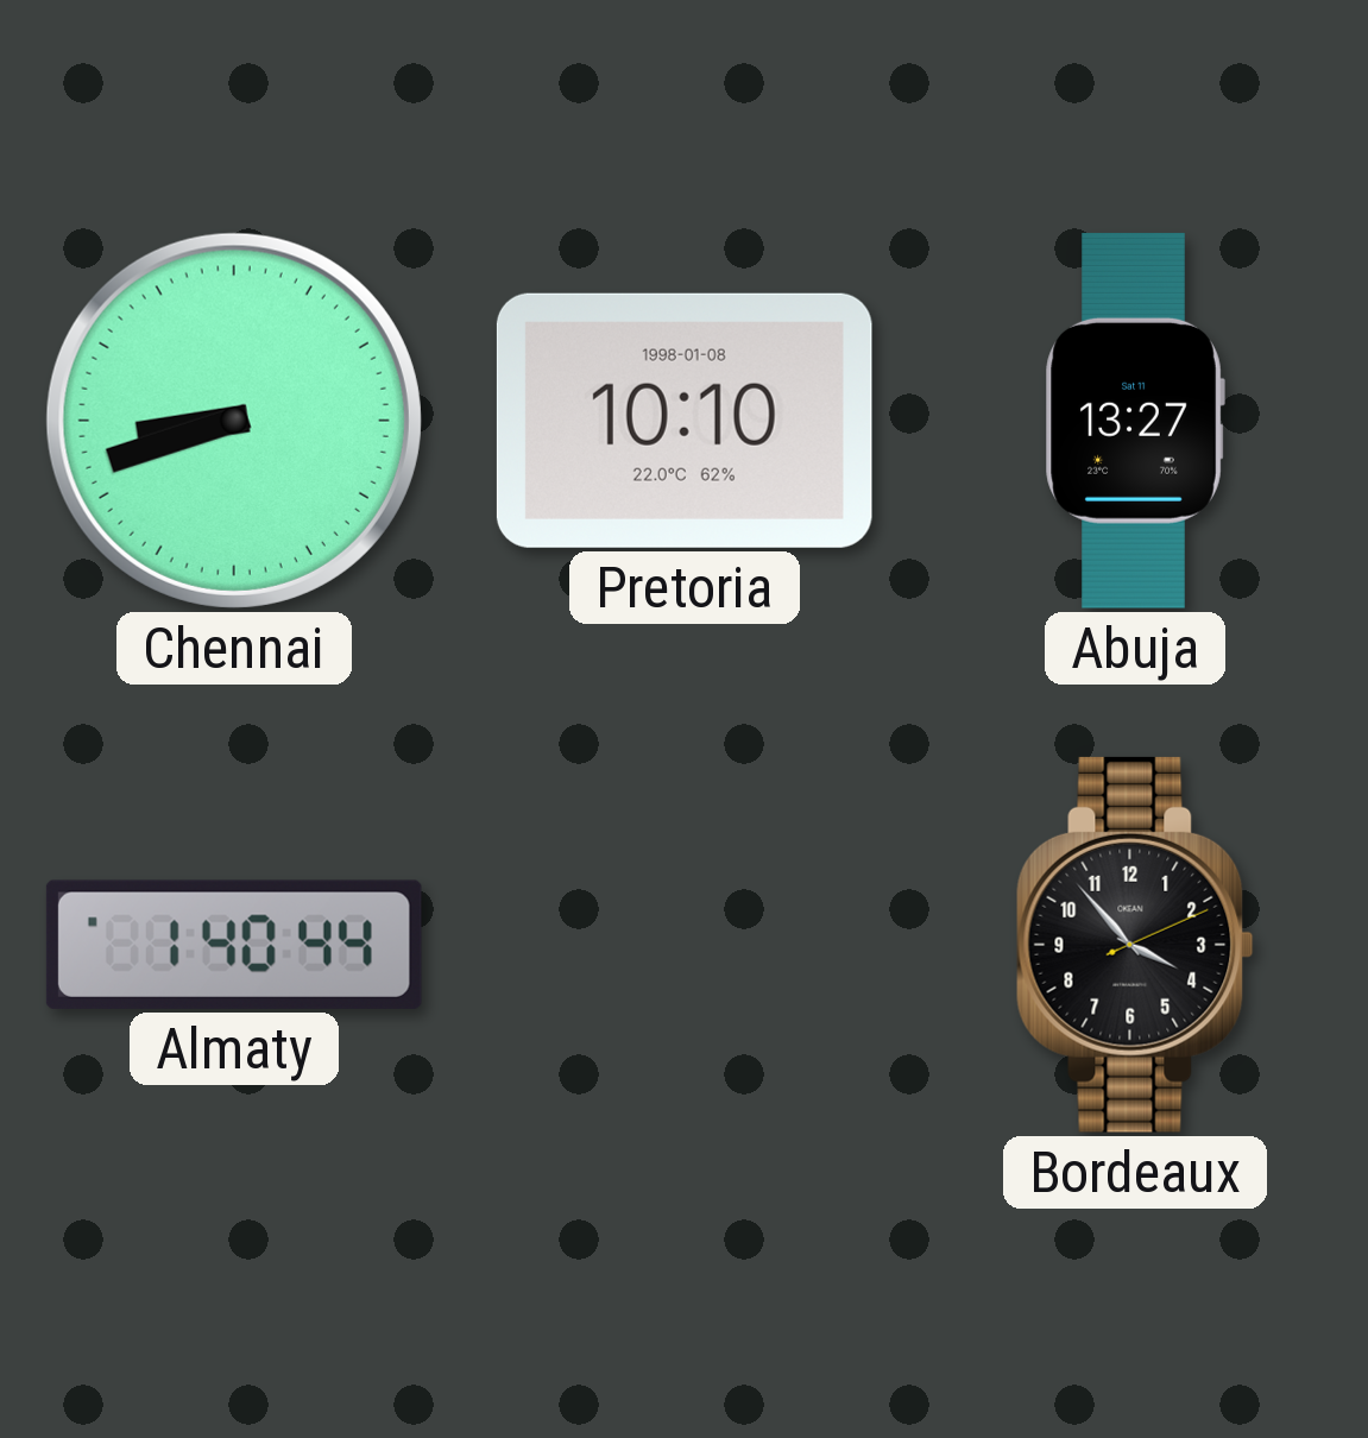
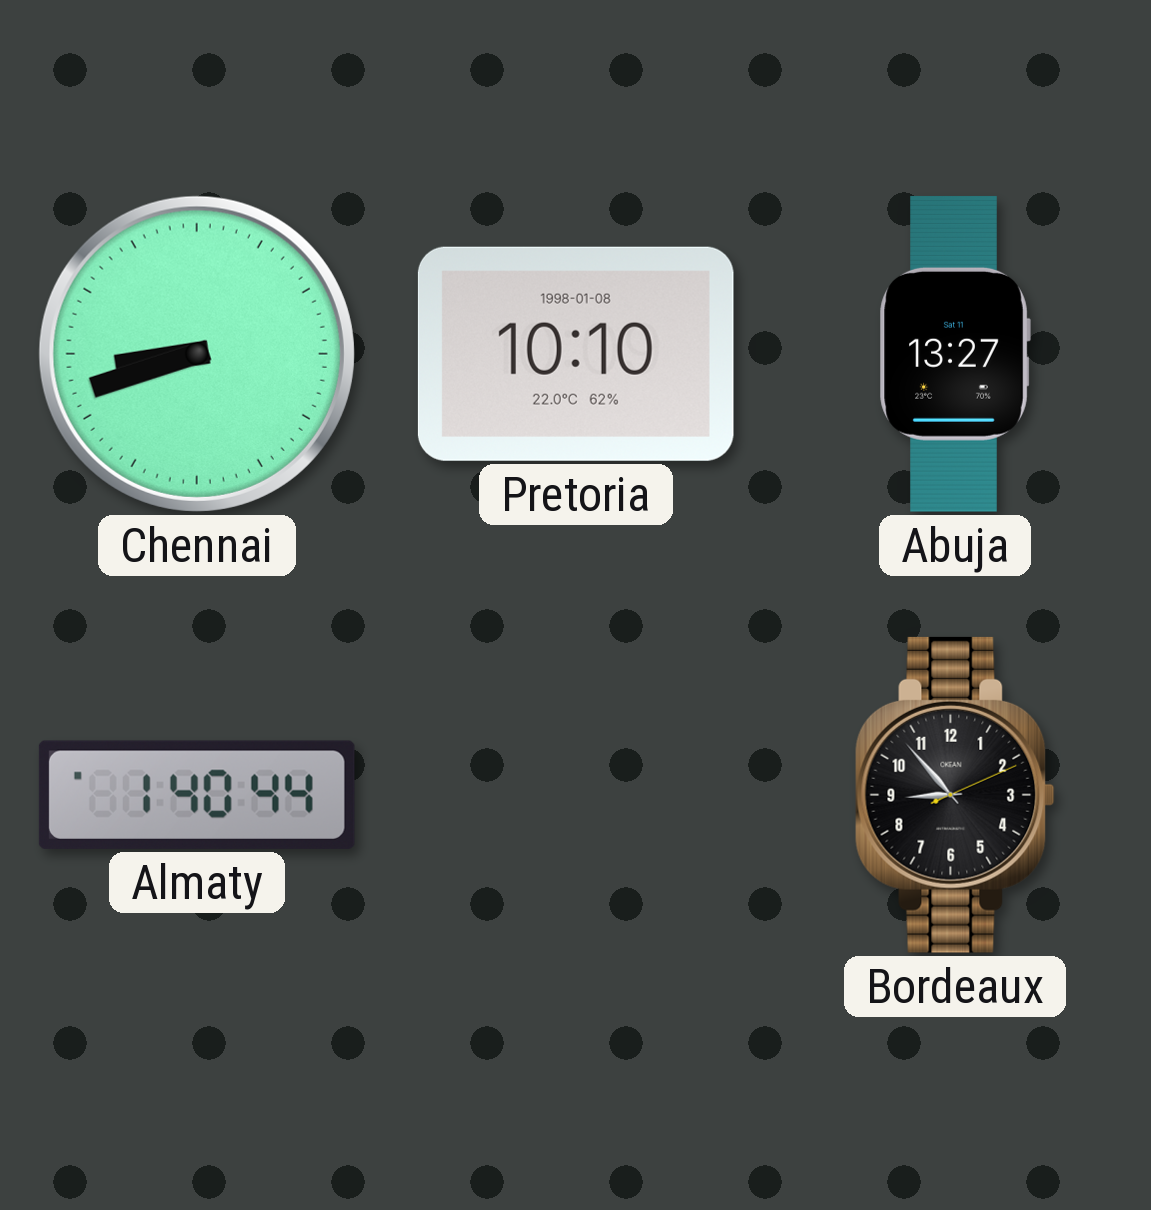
Bordeaux: 3:53 -> 8:53
